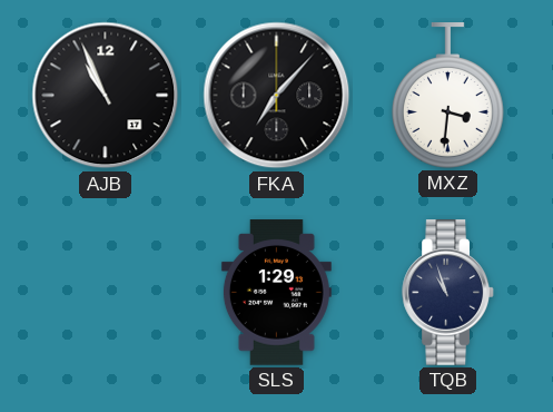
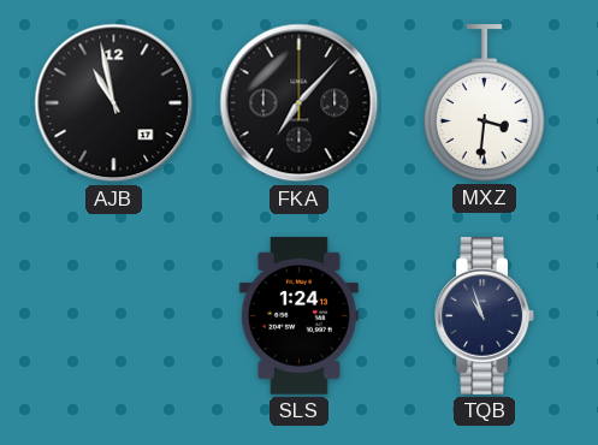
AJB: 10:56 -> 10:58
SLS: 1:29 -> 1:24
